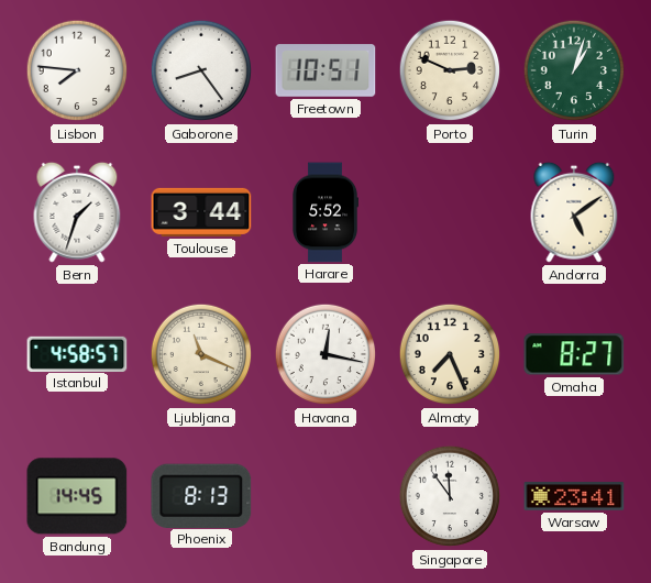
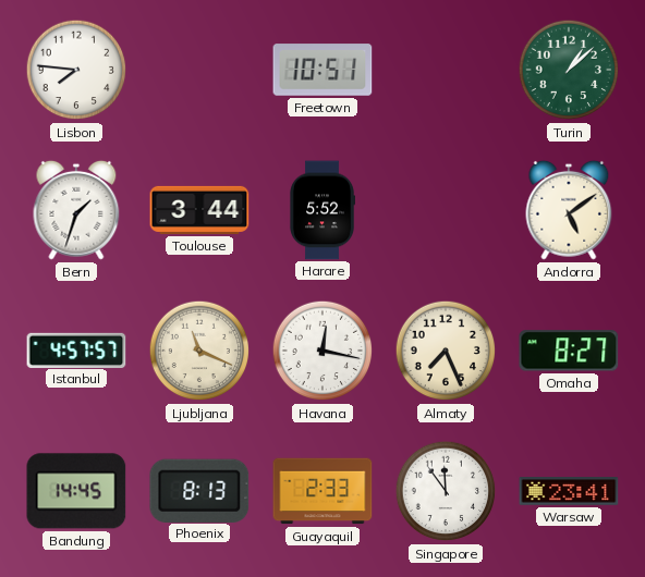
Gaborone: 8:24 -> none
Porto: 2:49 -> none
Turin: 1:03 -> 1:08
Istanbul: 4:58 -> 4:57
Guayaquil: none -> 2:33
